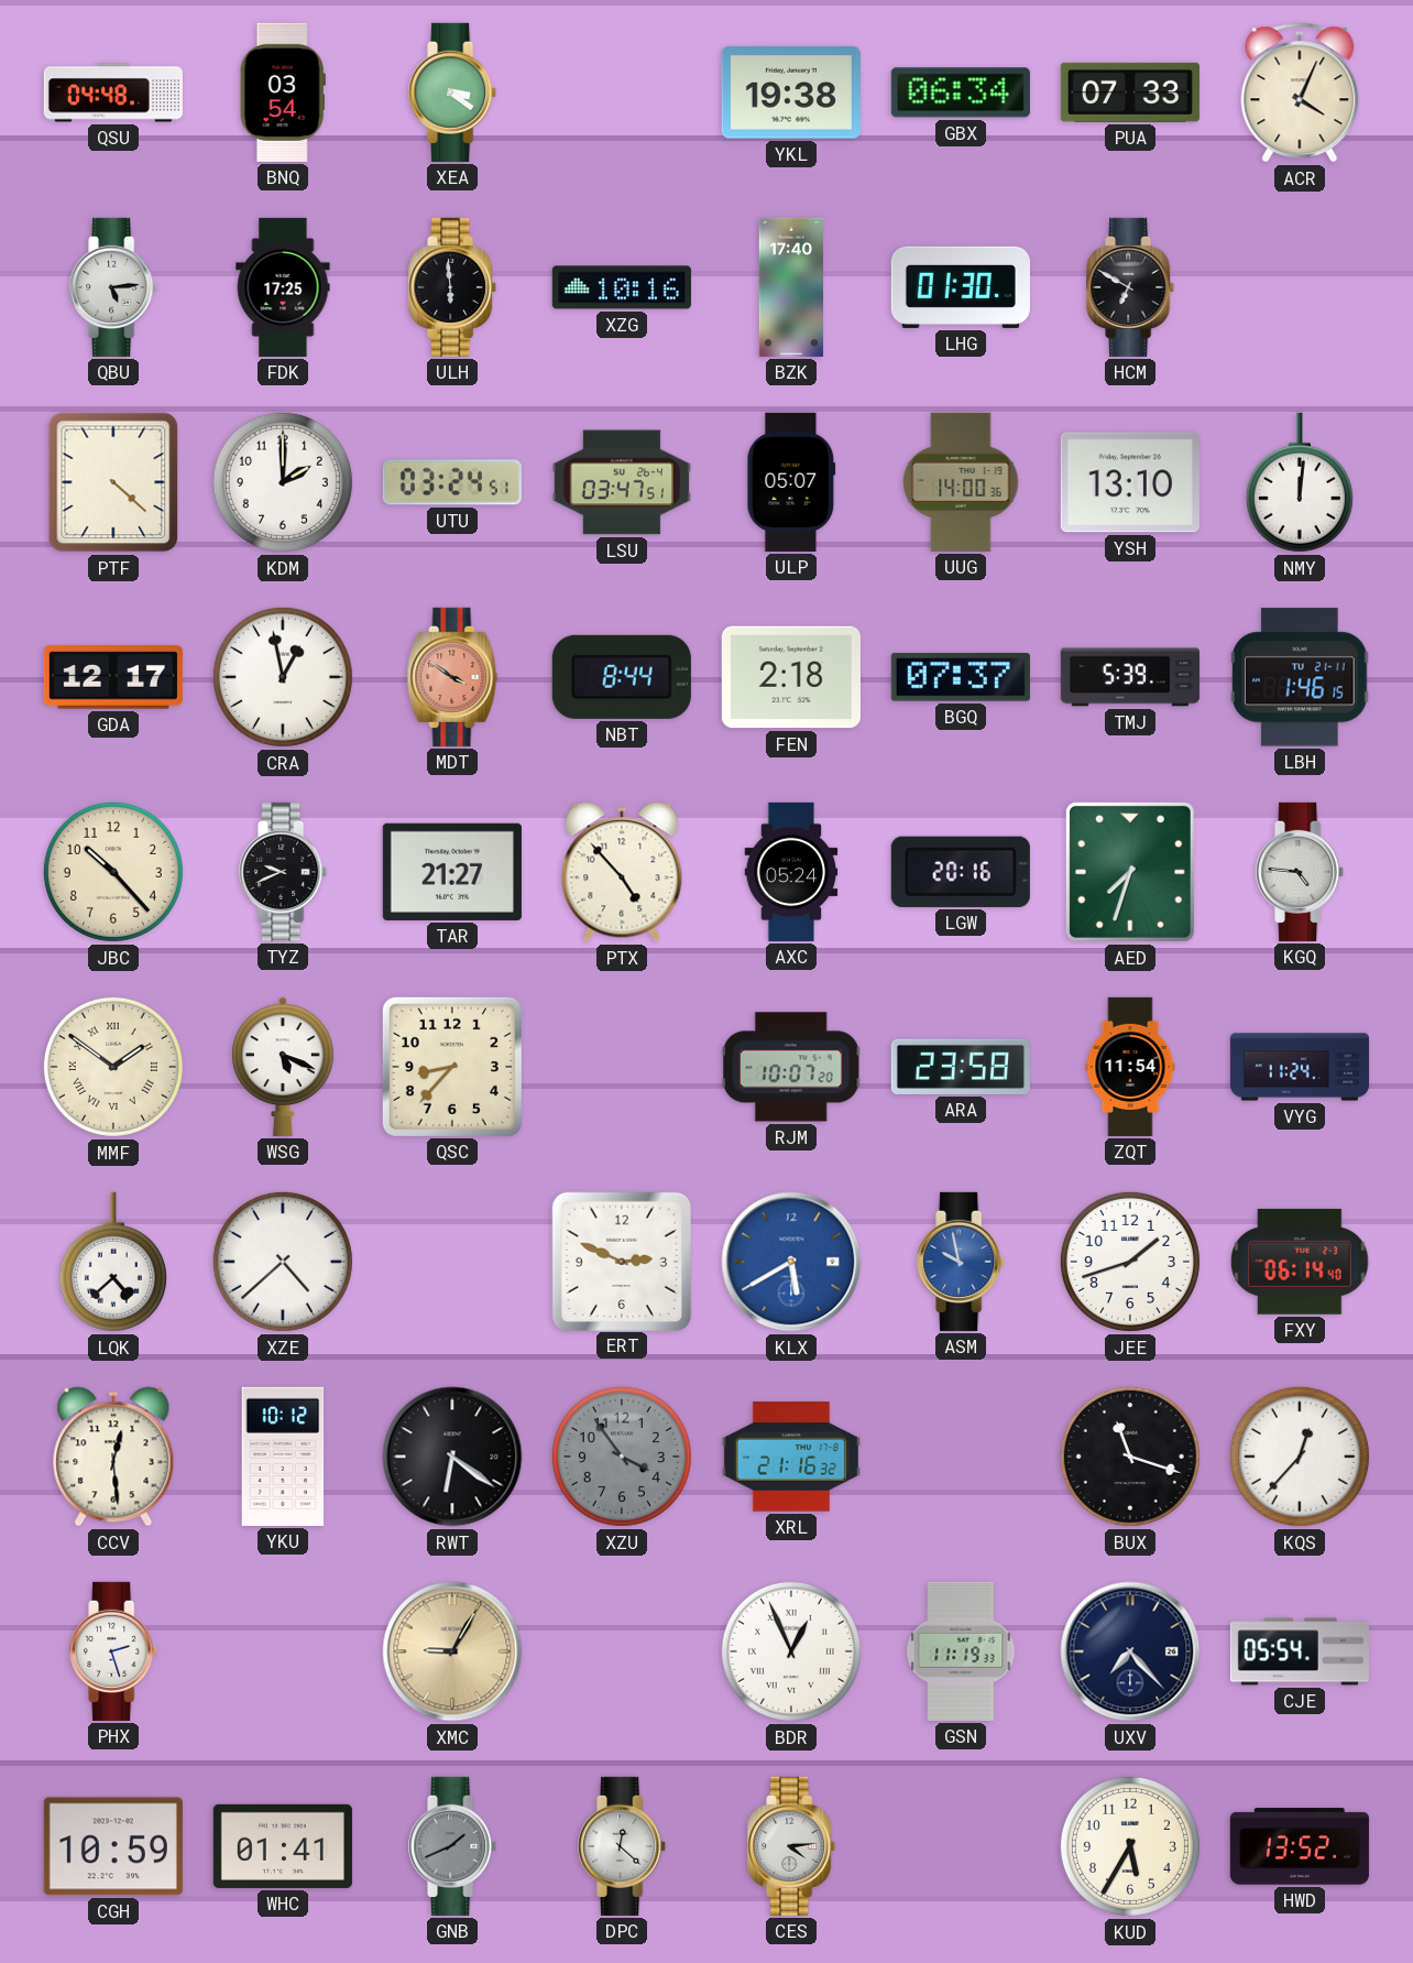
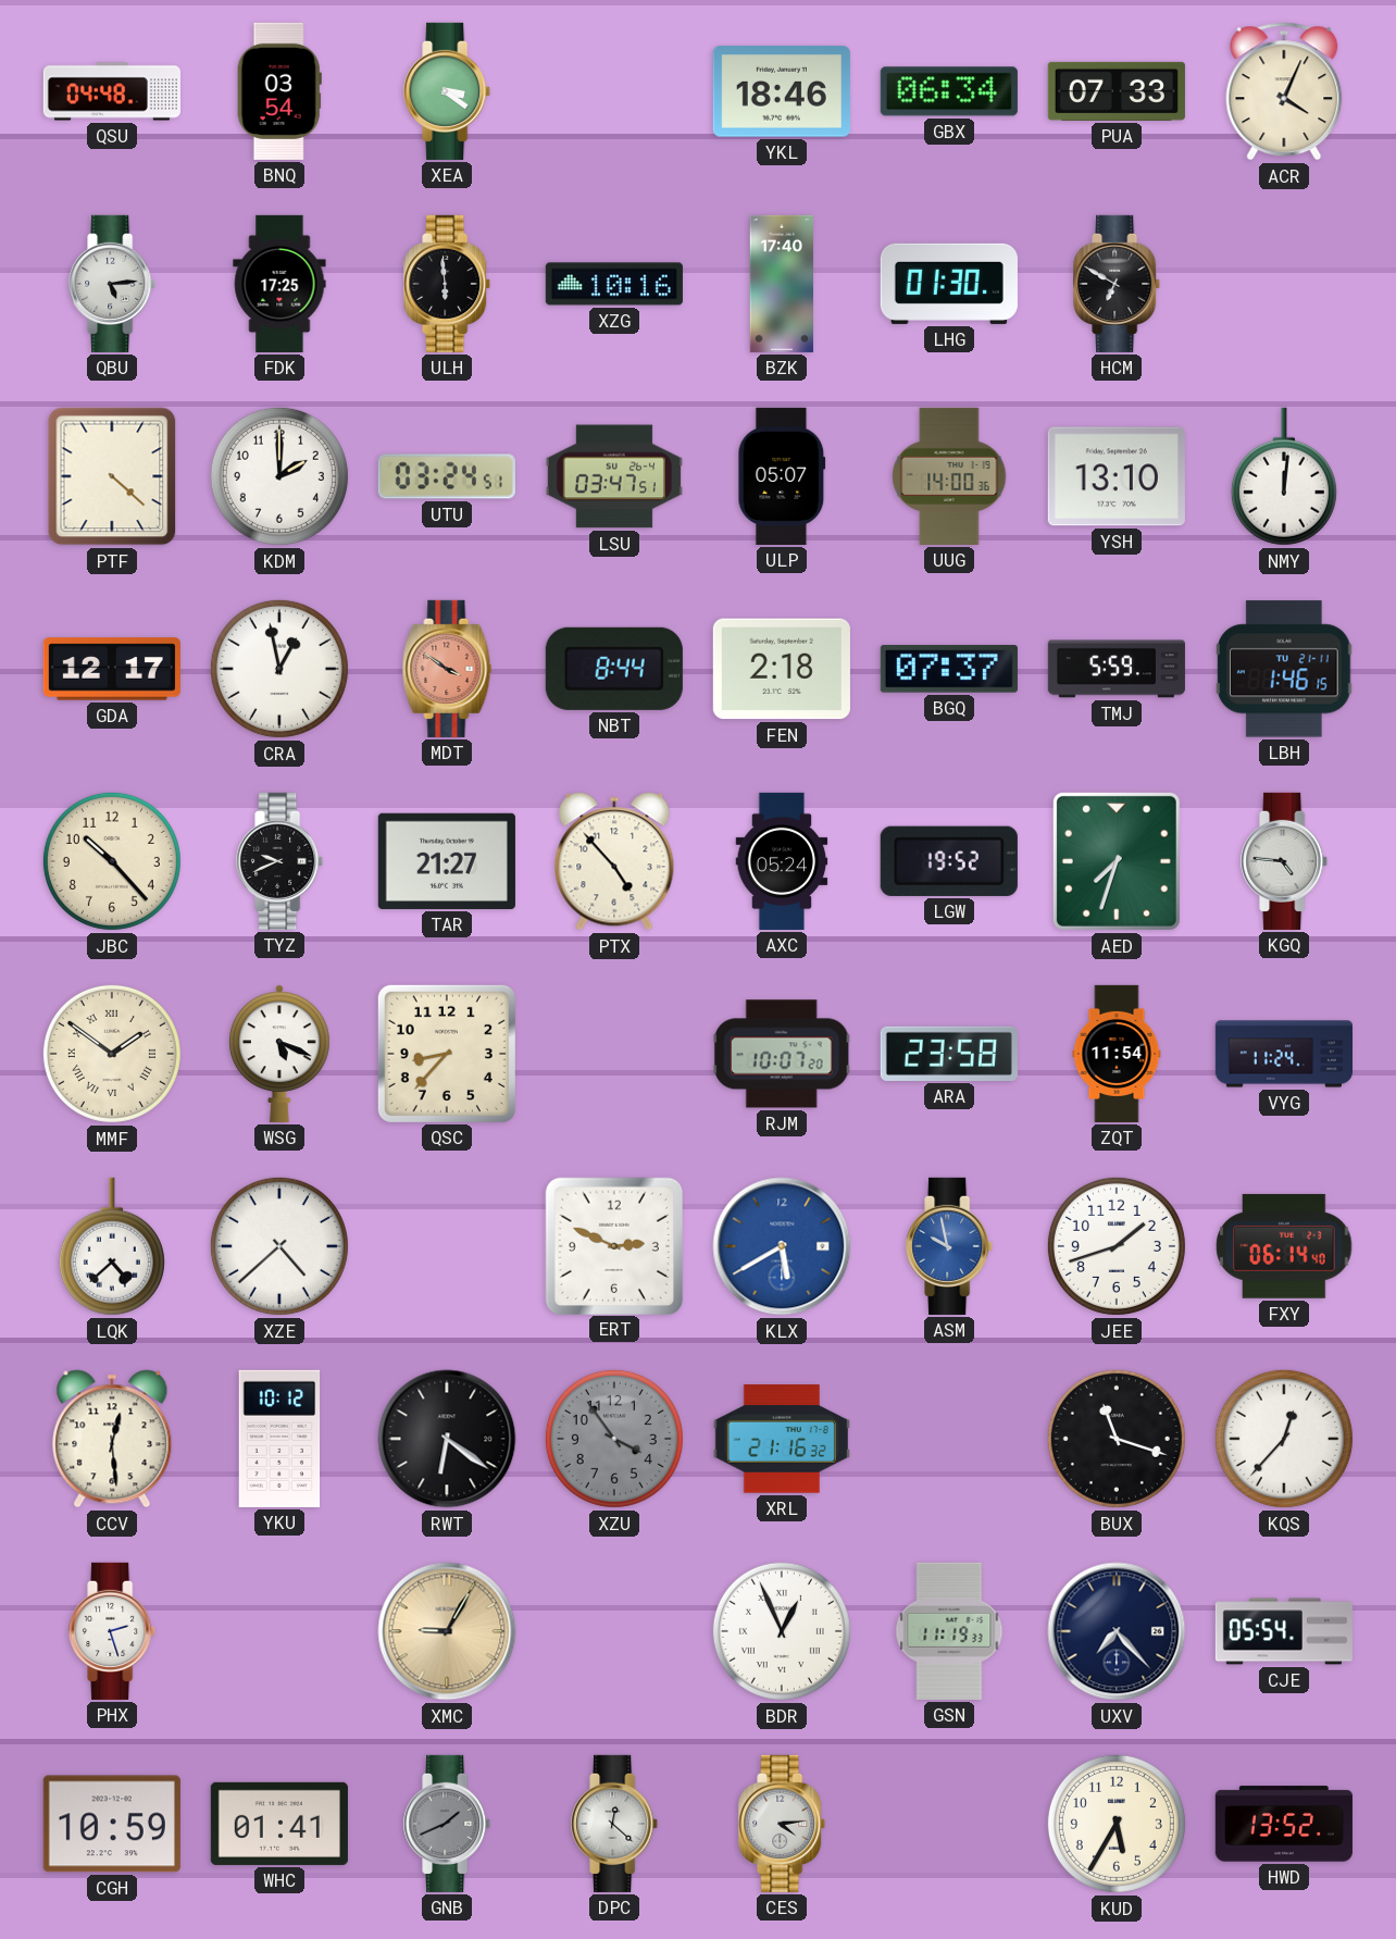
YKL: 19:38 -> 18:46
TMJ: 5:39 -> 5:59
LGW: 20:16 -> 19:52
